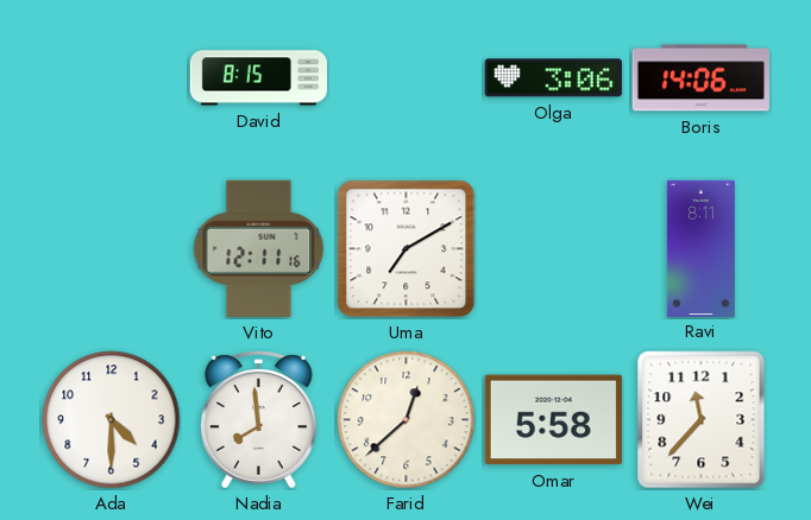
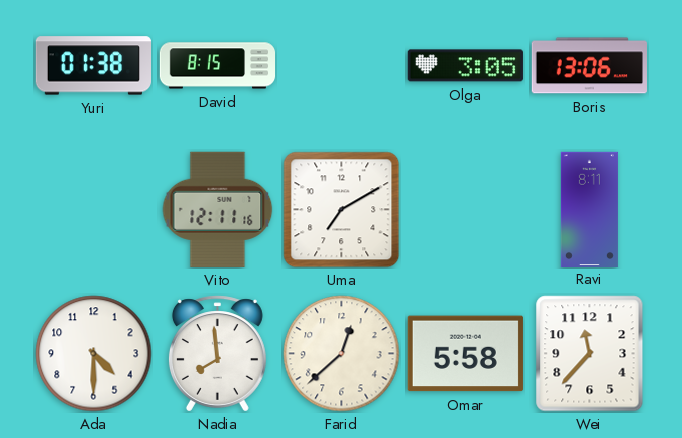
Yuri: none -> 01:38
Olga: 3:06 -> 3:05
Boris: 14:06 -> 13:06
